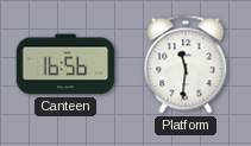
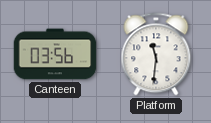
Canteen: 16:56 -> 03:56
